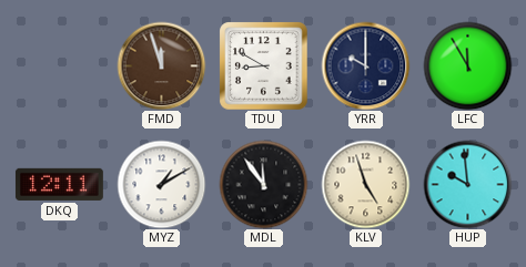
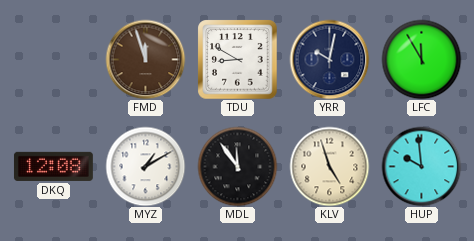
YRR: 10:00 -> 10:02
DKQ: 12:11 -> 12:08
